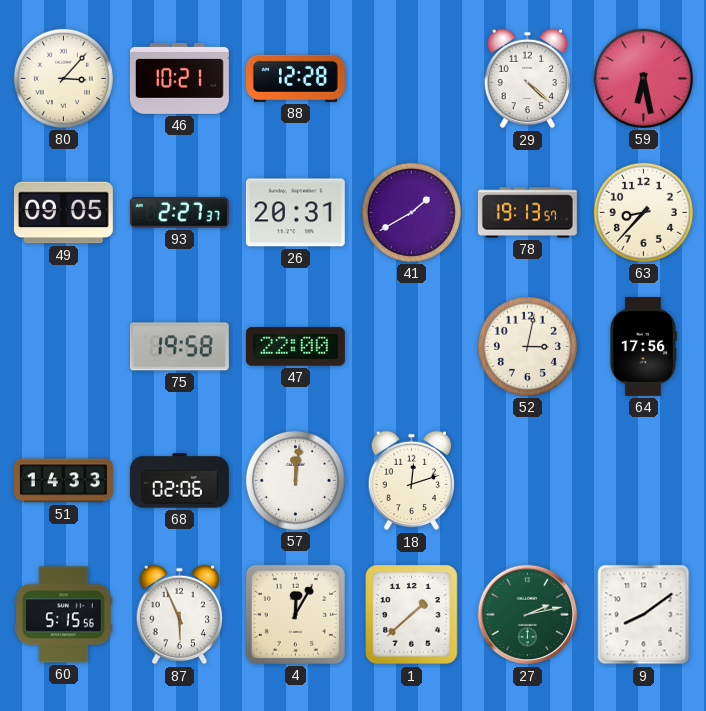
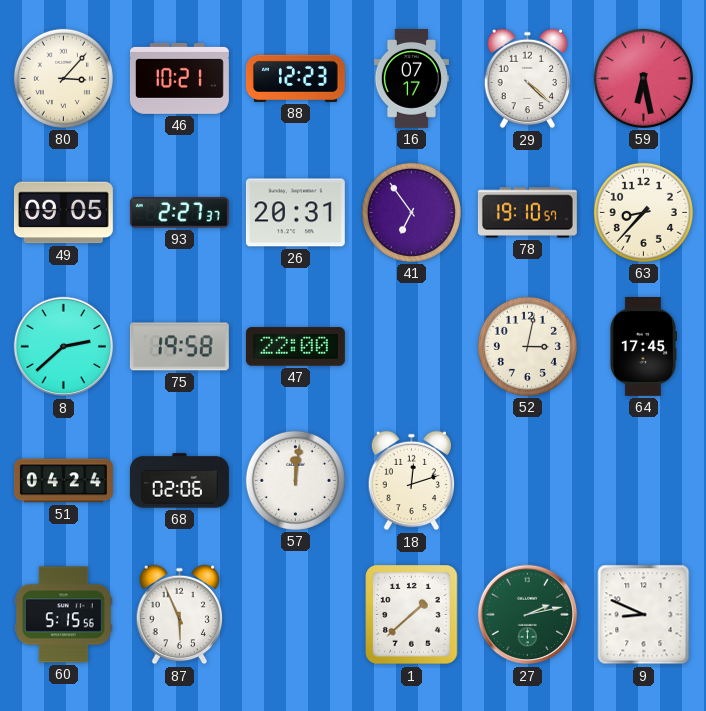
88: 12:28 -> 12:23
16: none -> 07:17
41: 1:40 -> 6:54
78: 19:13 -> 19:10
8: none -> 2:38
64: 17:56 -> 17:45
51: 14:33 -> 04:24
4: 12:05 -> none
9: 8:09 -> 8:49
